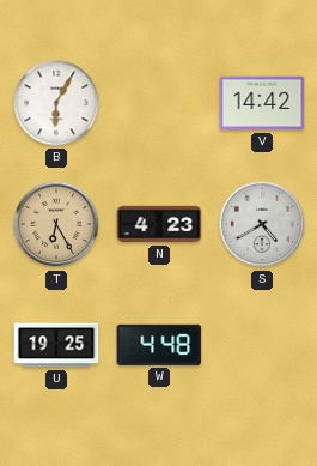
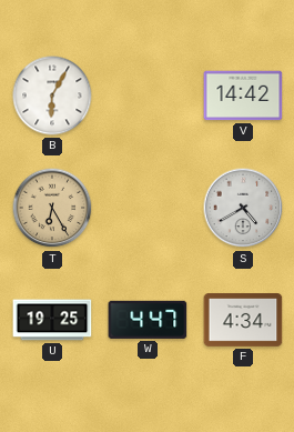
N: 4:23 -> none
W: 4:48 -> 4:47
F: none -> 4:34
